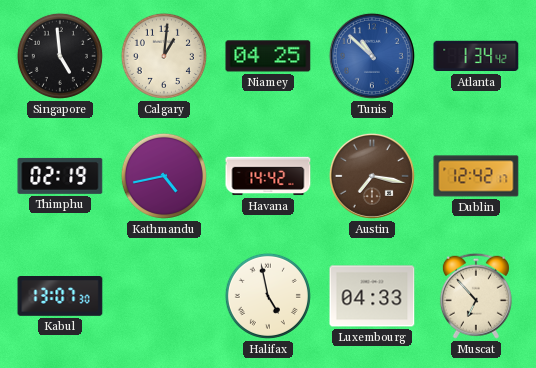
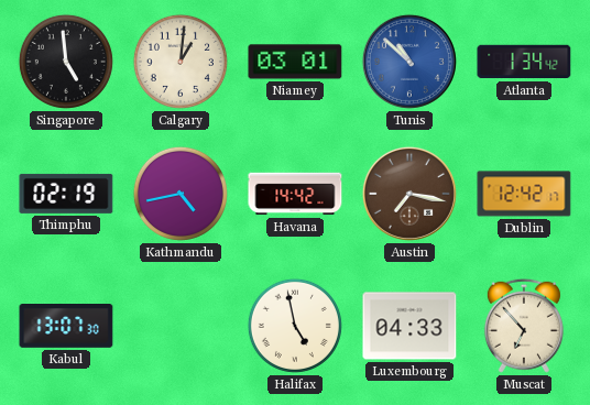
Niamey: 04:25 -> 03:01
